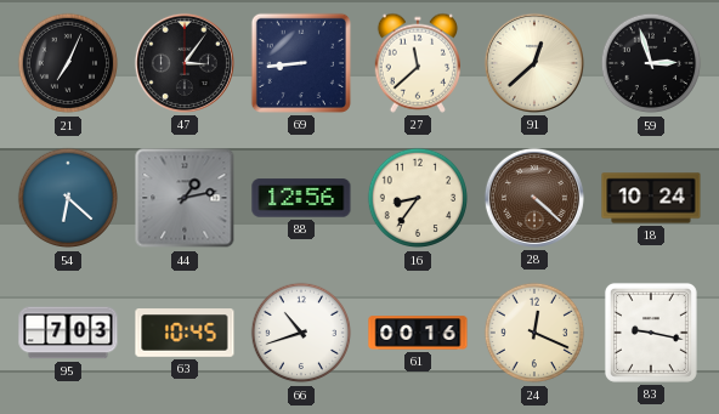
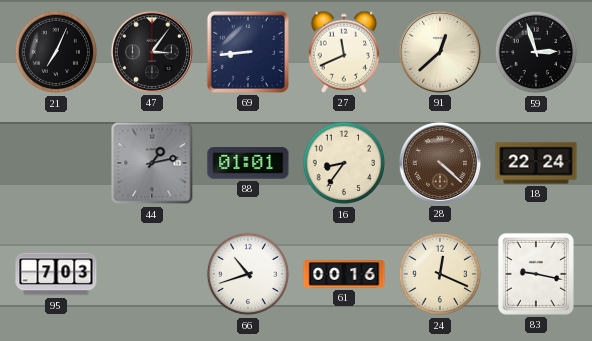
27: 11:38 -> 11:41
54: 6:22 -> none
88: 12:56 -> 01:01
18: 10:24 -> 22:24
63: 10:45 -> none
